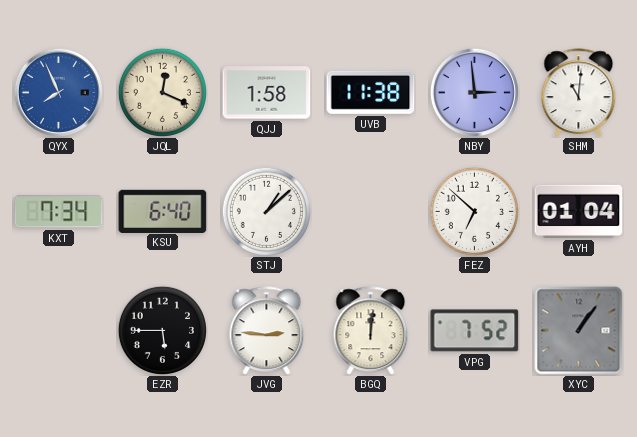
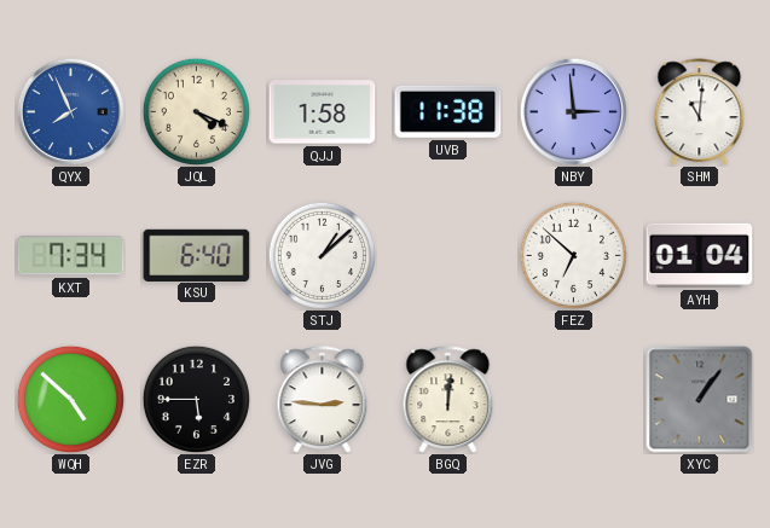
JQL: 12:19 -> 4:19
WQH: none -> 4:52
VPG: 7:52 -> none
